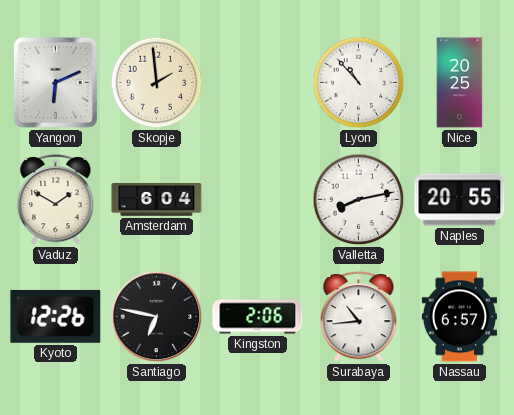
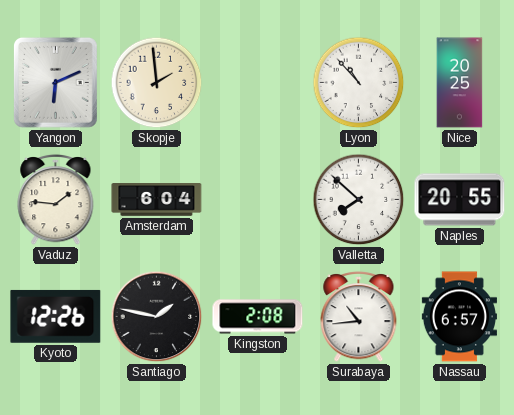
Vaduz: 1:50 -> 1:46
Valletta: 8:13 -> 7:52
Santiago: 6:47 -> 1:47
Kingston: 2:06 -> 2:08
